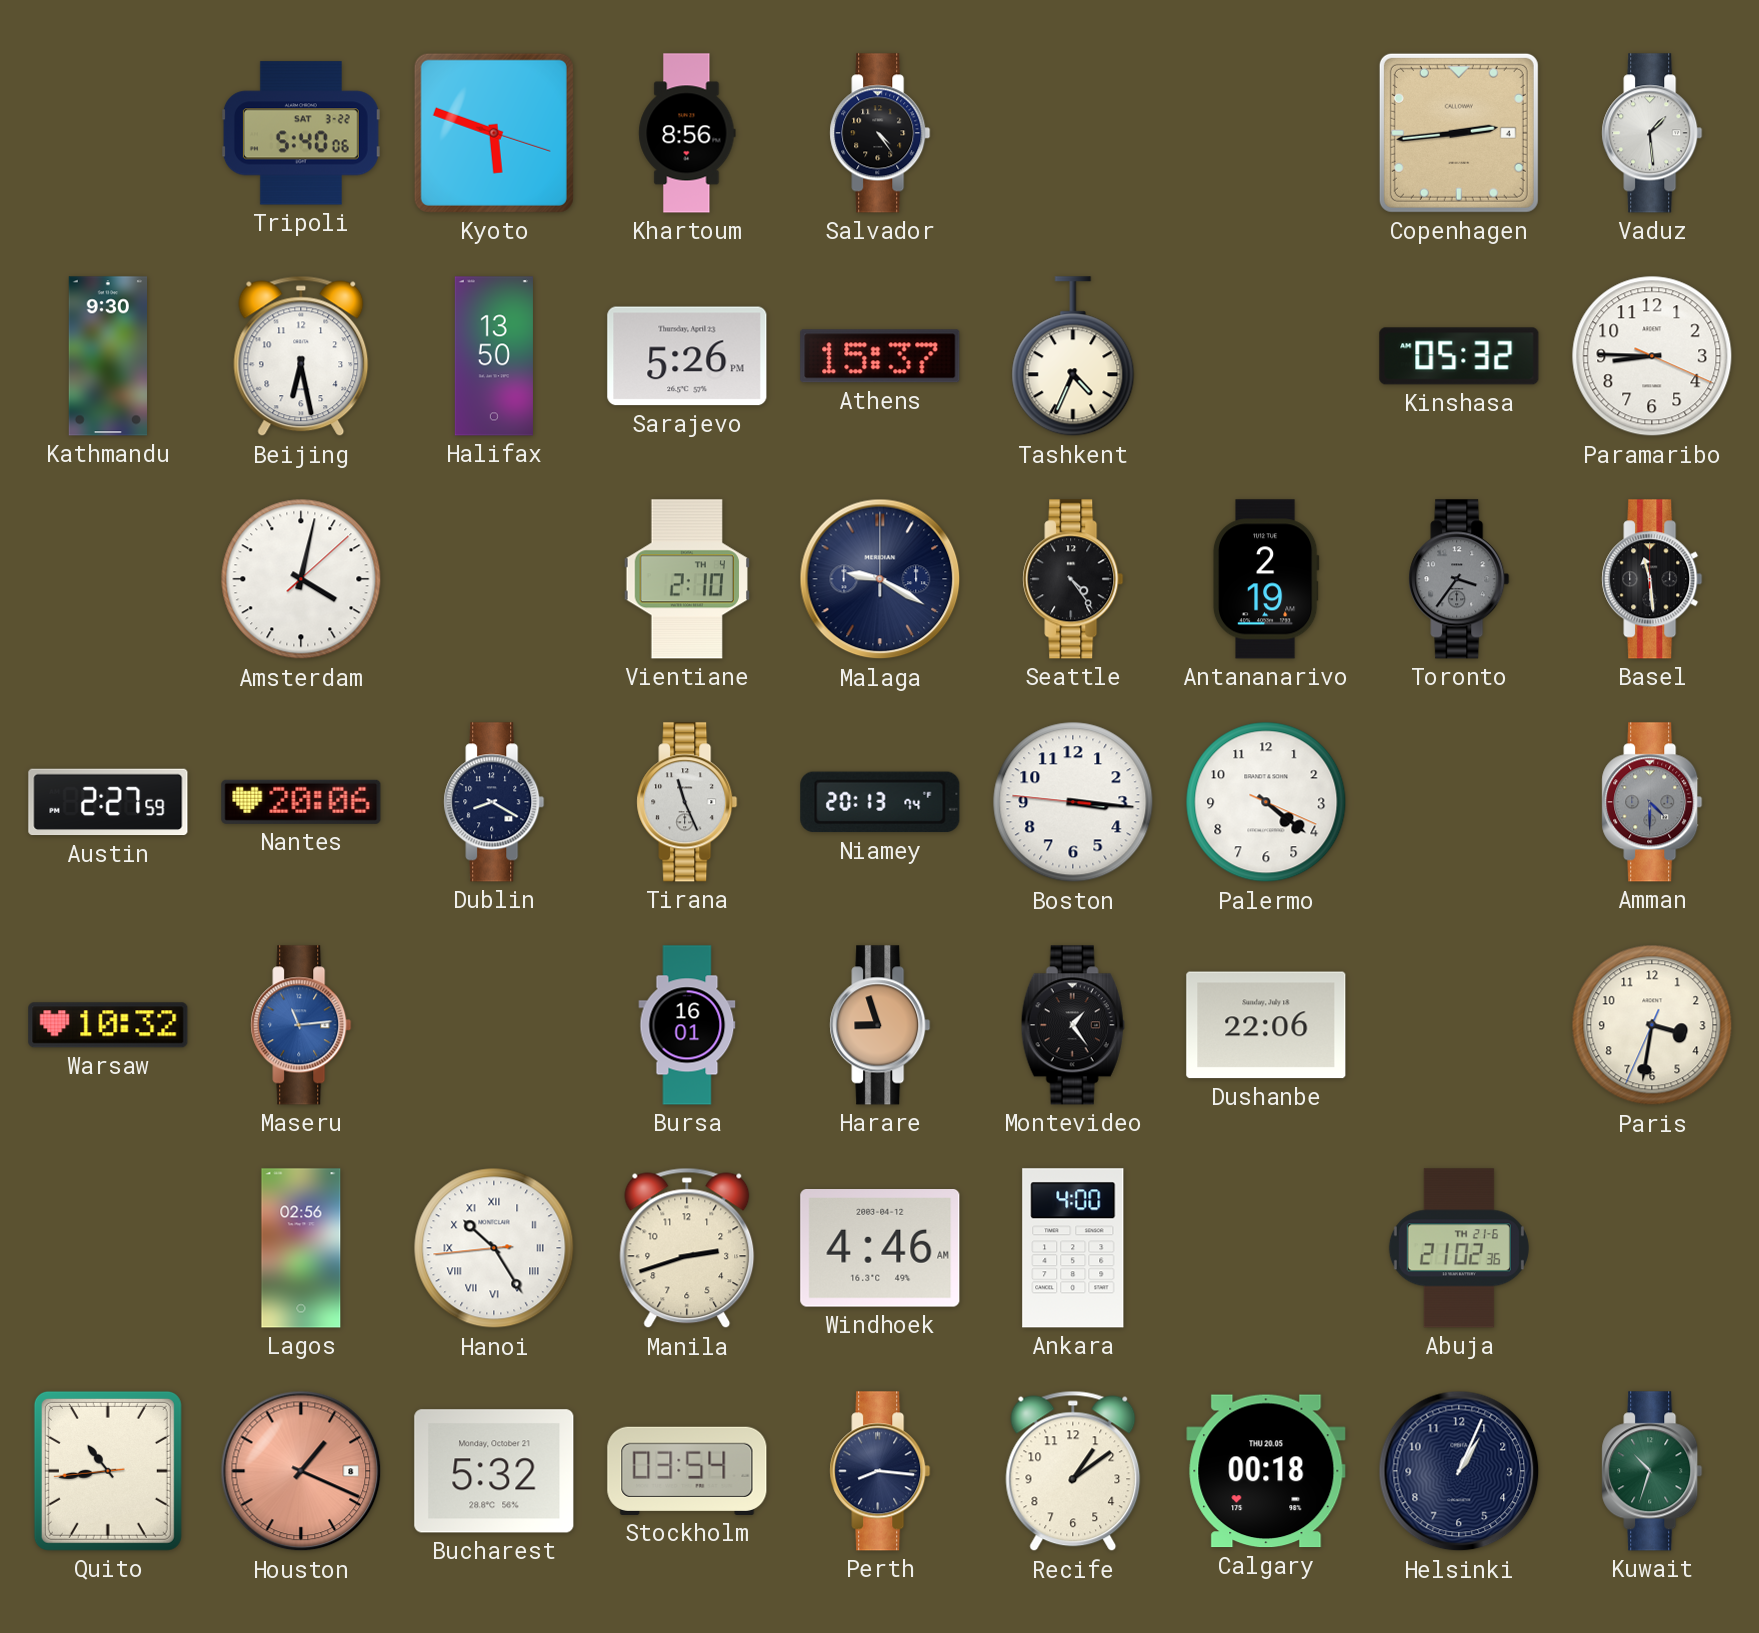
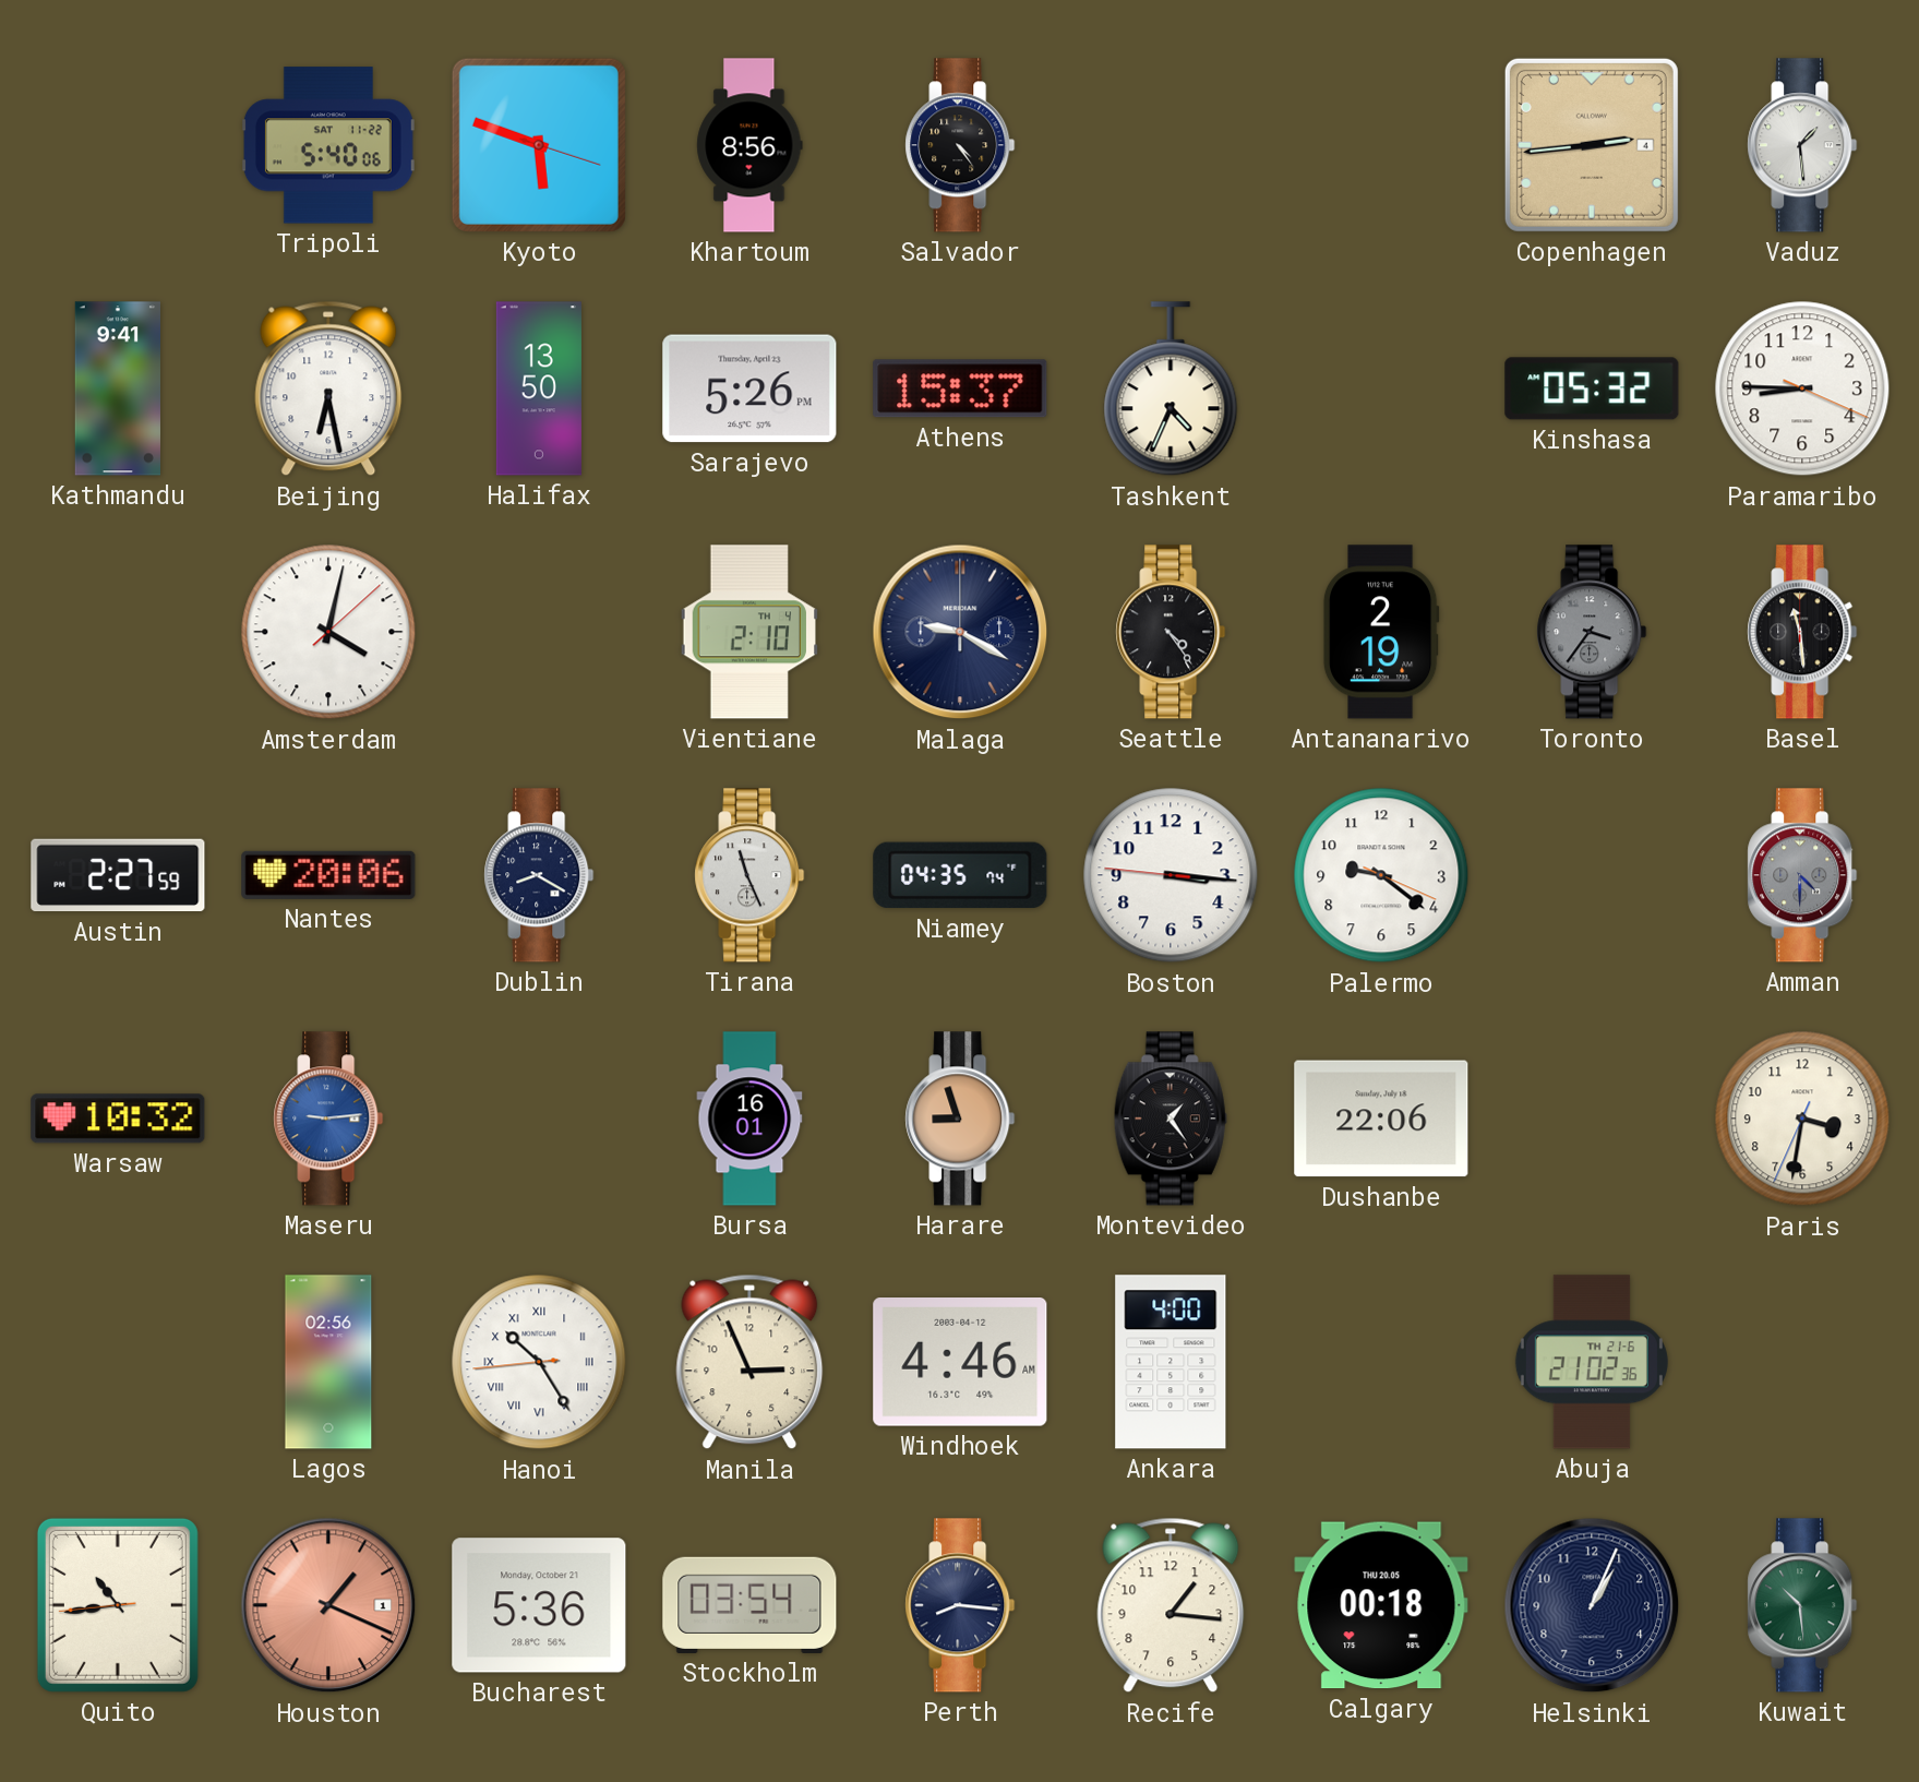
Tripoli date: SAT 3-22 -> SAT 11-22
Kathmandu: 9:30 -> 9:41
Niamey: 20:13 -> 04:35
Palermo: 4:21 -> 9:21
Maseru: 11:14 -> 9:14
Manila: 2:42 -> 2:56
Houston date: 8 -> 1
Bucharest: 5:32 -> 5:36
Recife: 1:09 -> 1:16
Kuwait: 10:33 -> 10:29
